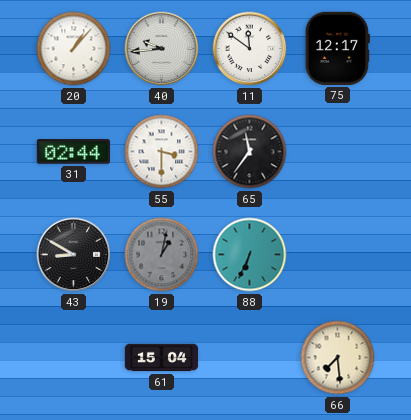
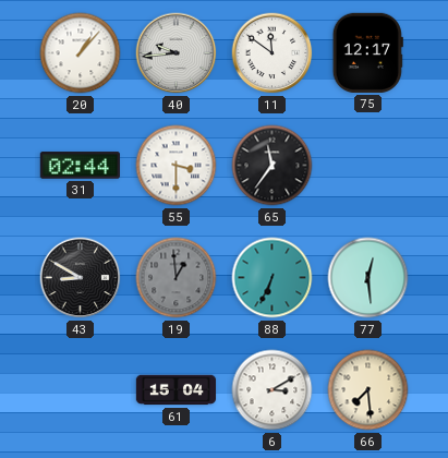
19: 1:02 -> 12:59
77: none -> 12:29
6: none -> 3:10
